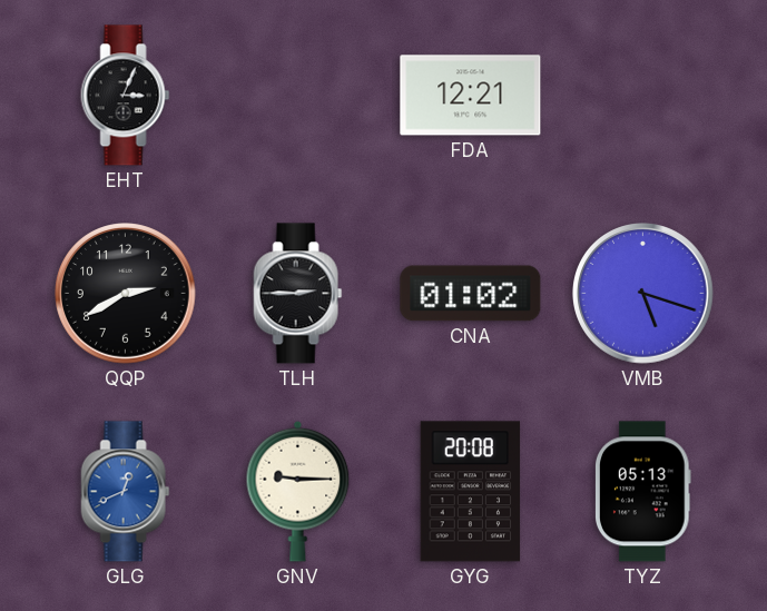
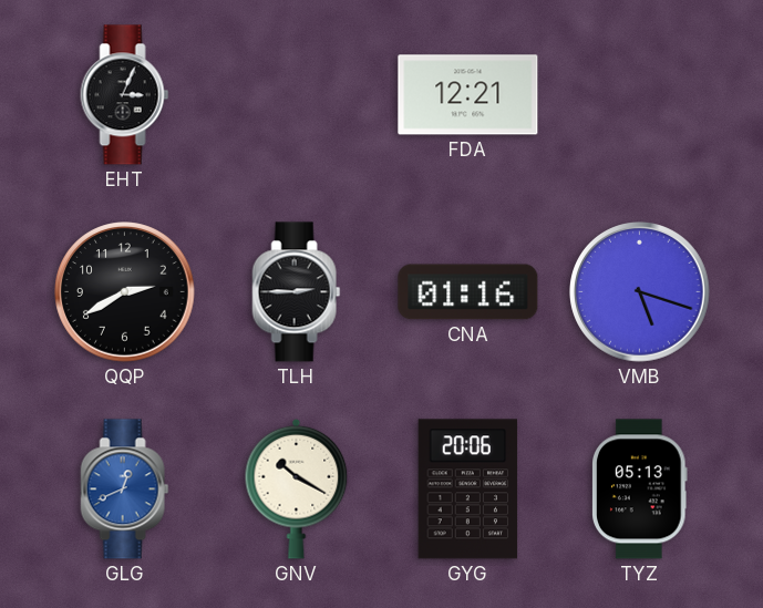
CNA: 01:02 -> 01:16
GNV: 9:15 -> 10:20
GYG: 20:08 -> 20:06
